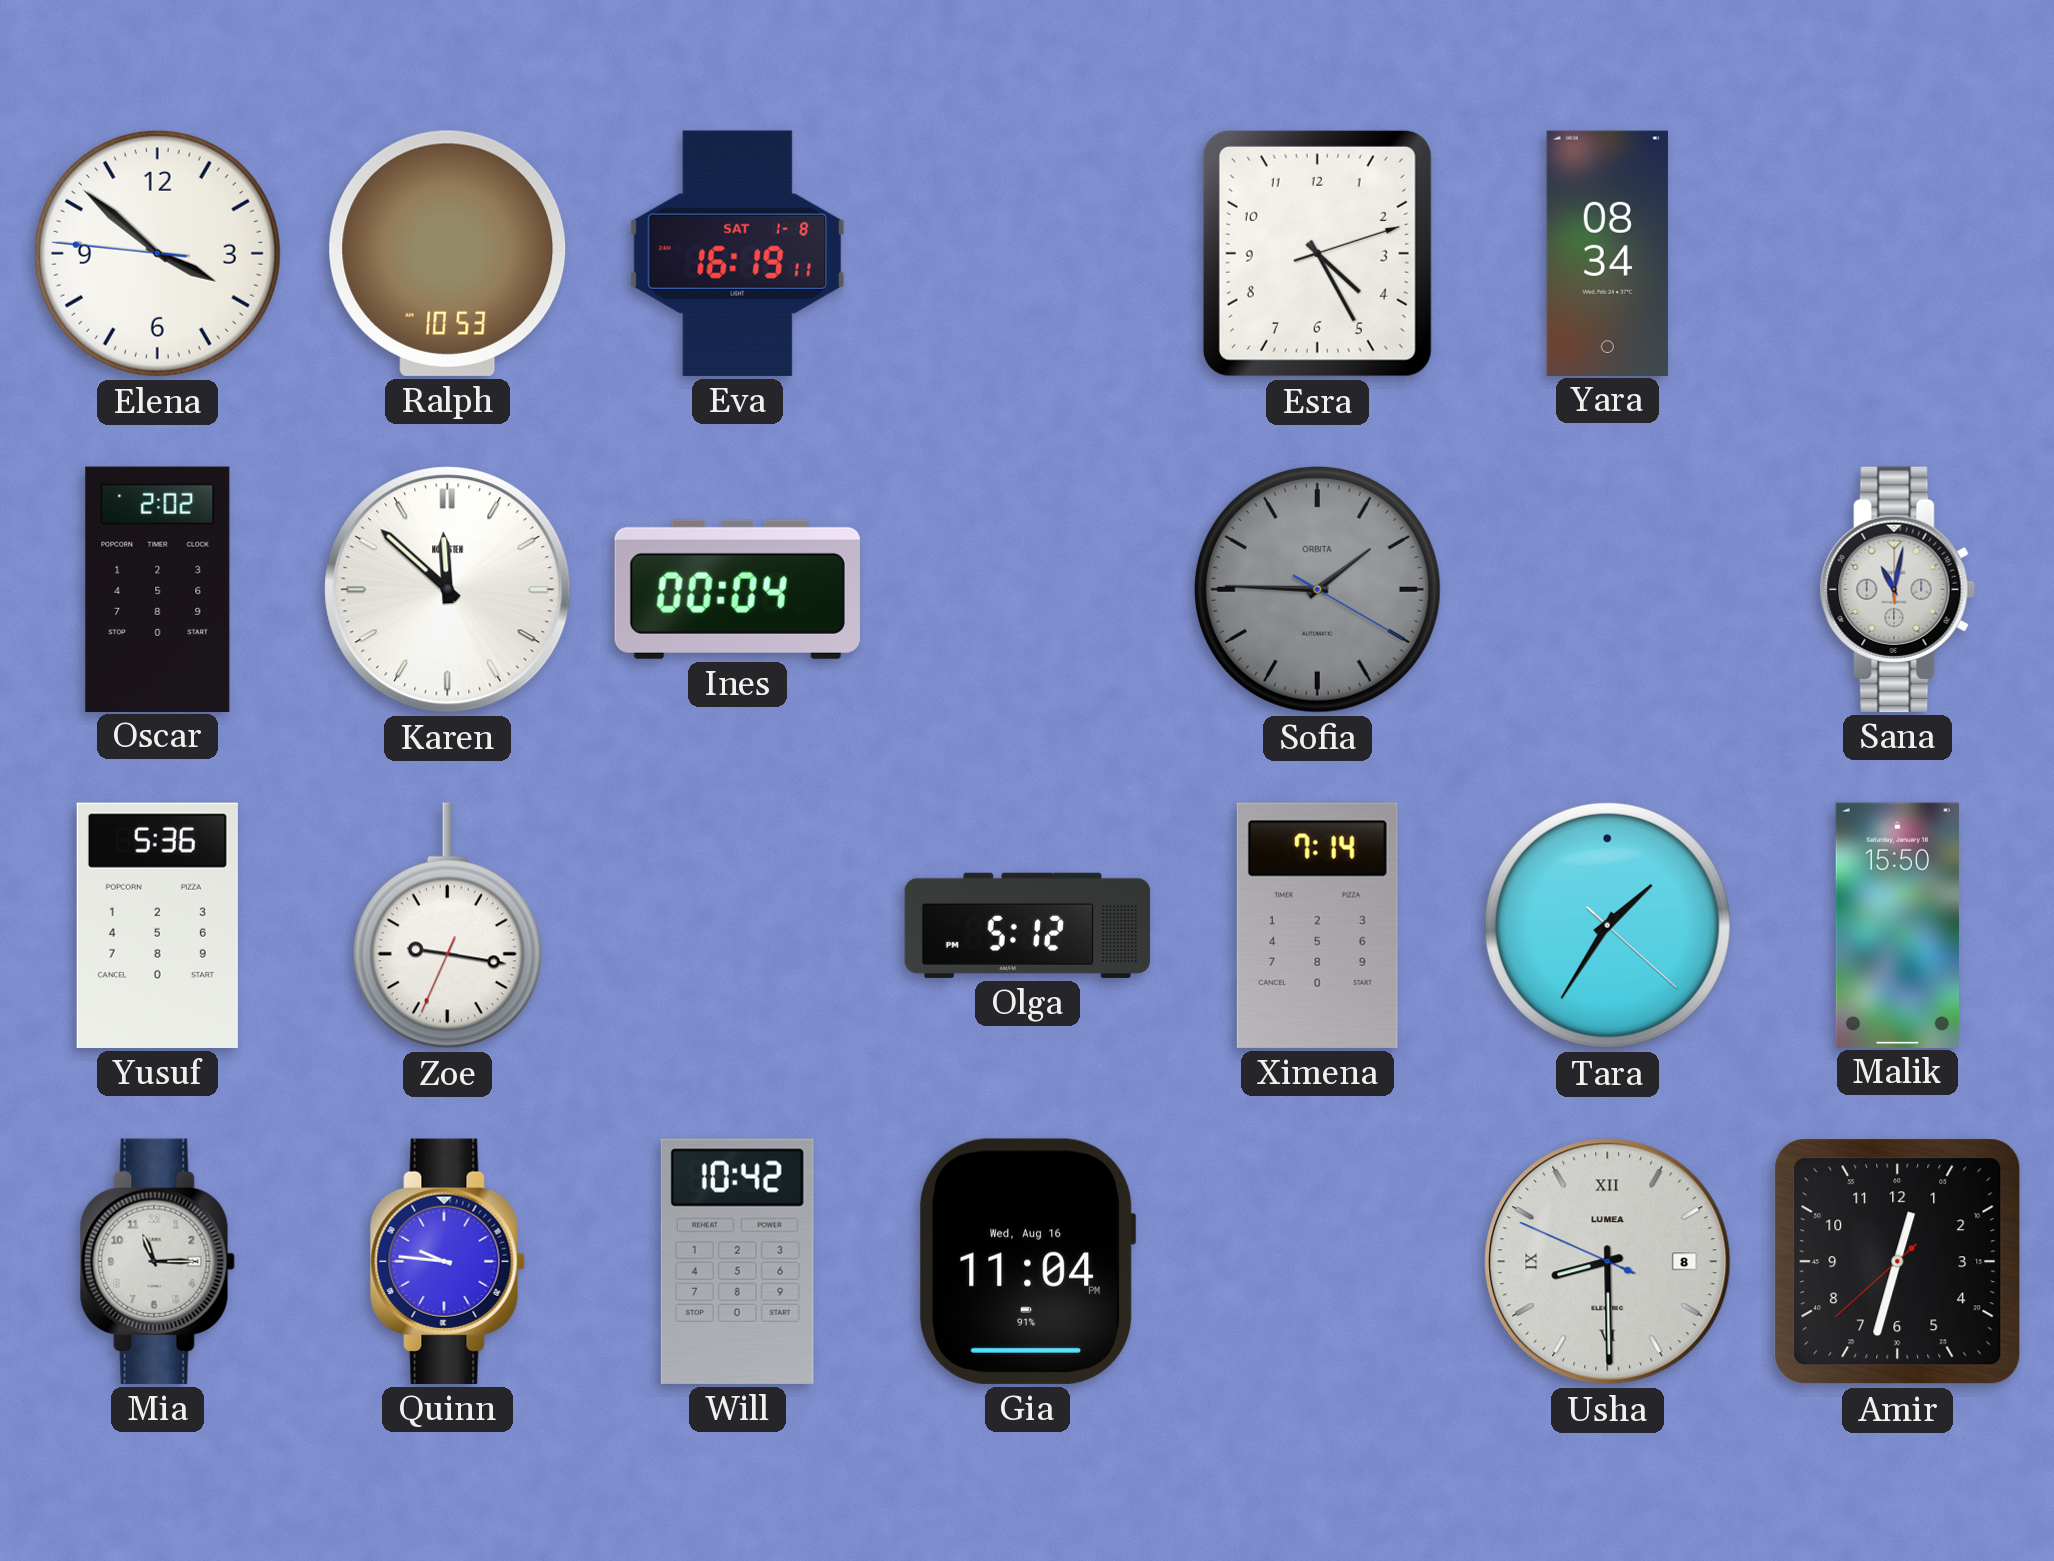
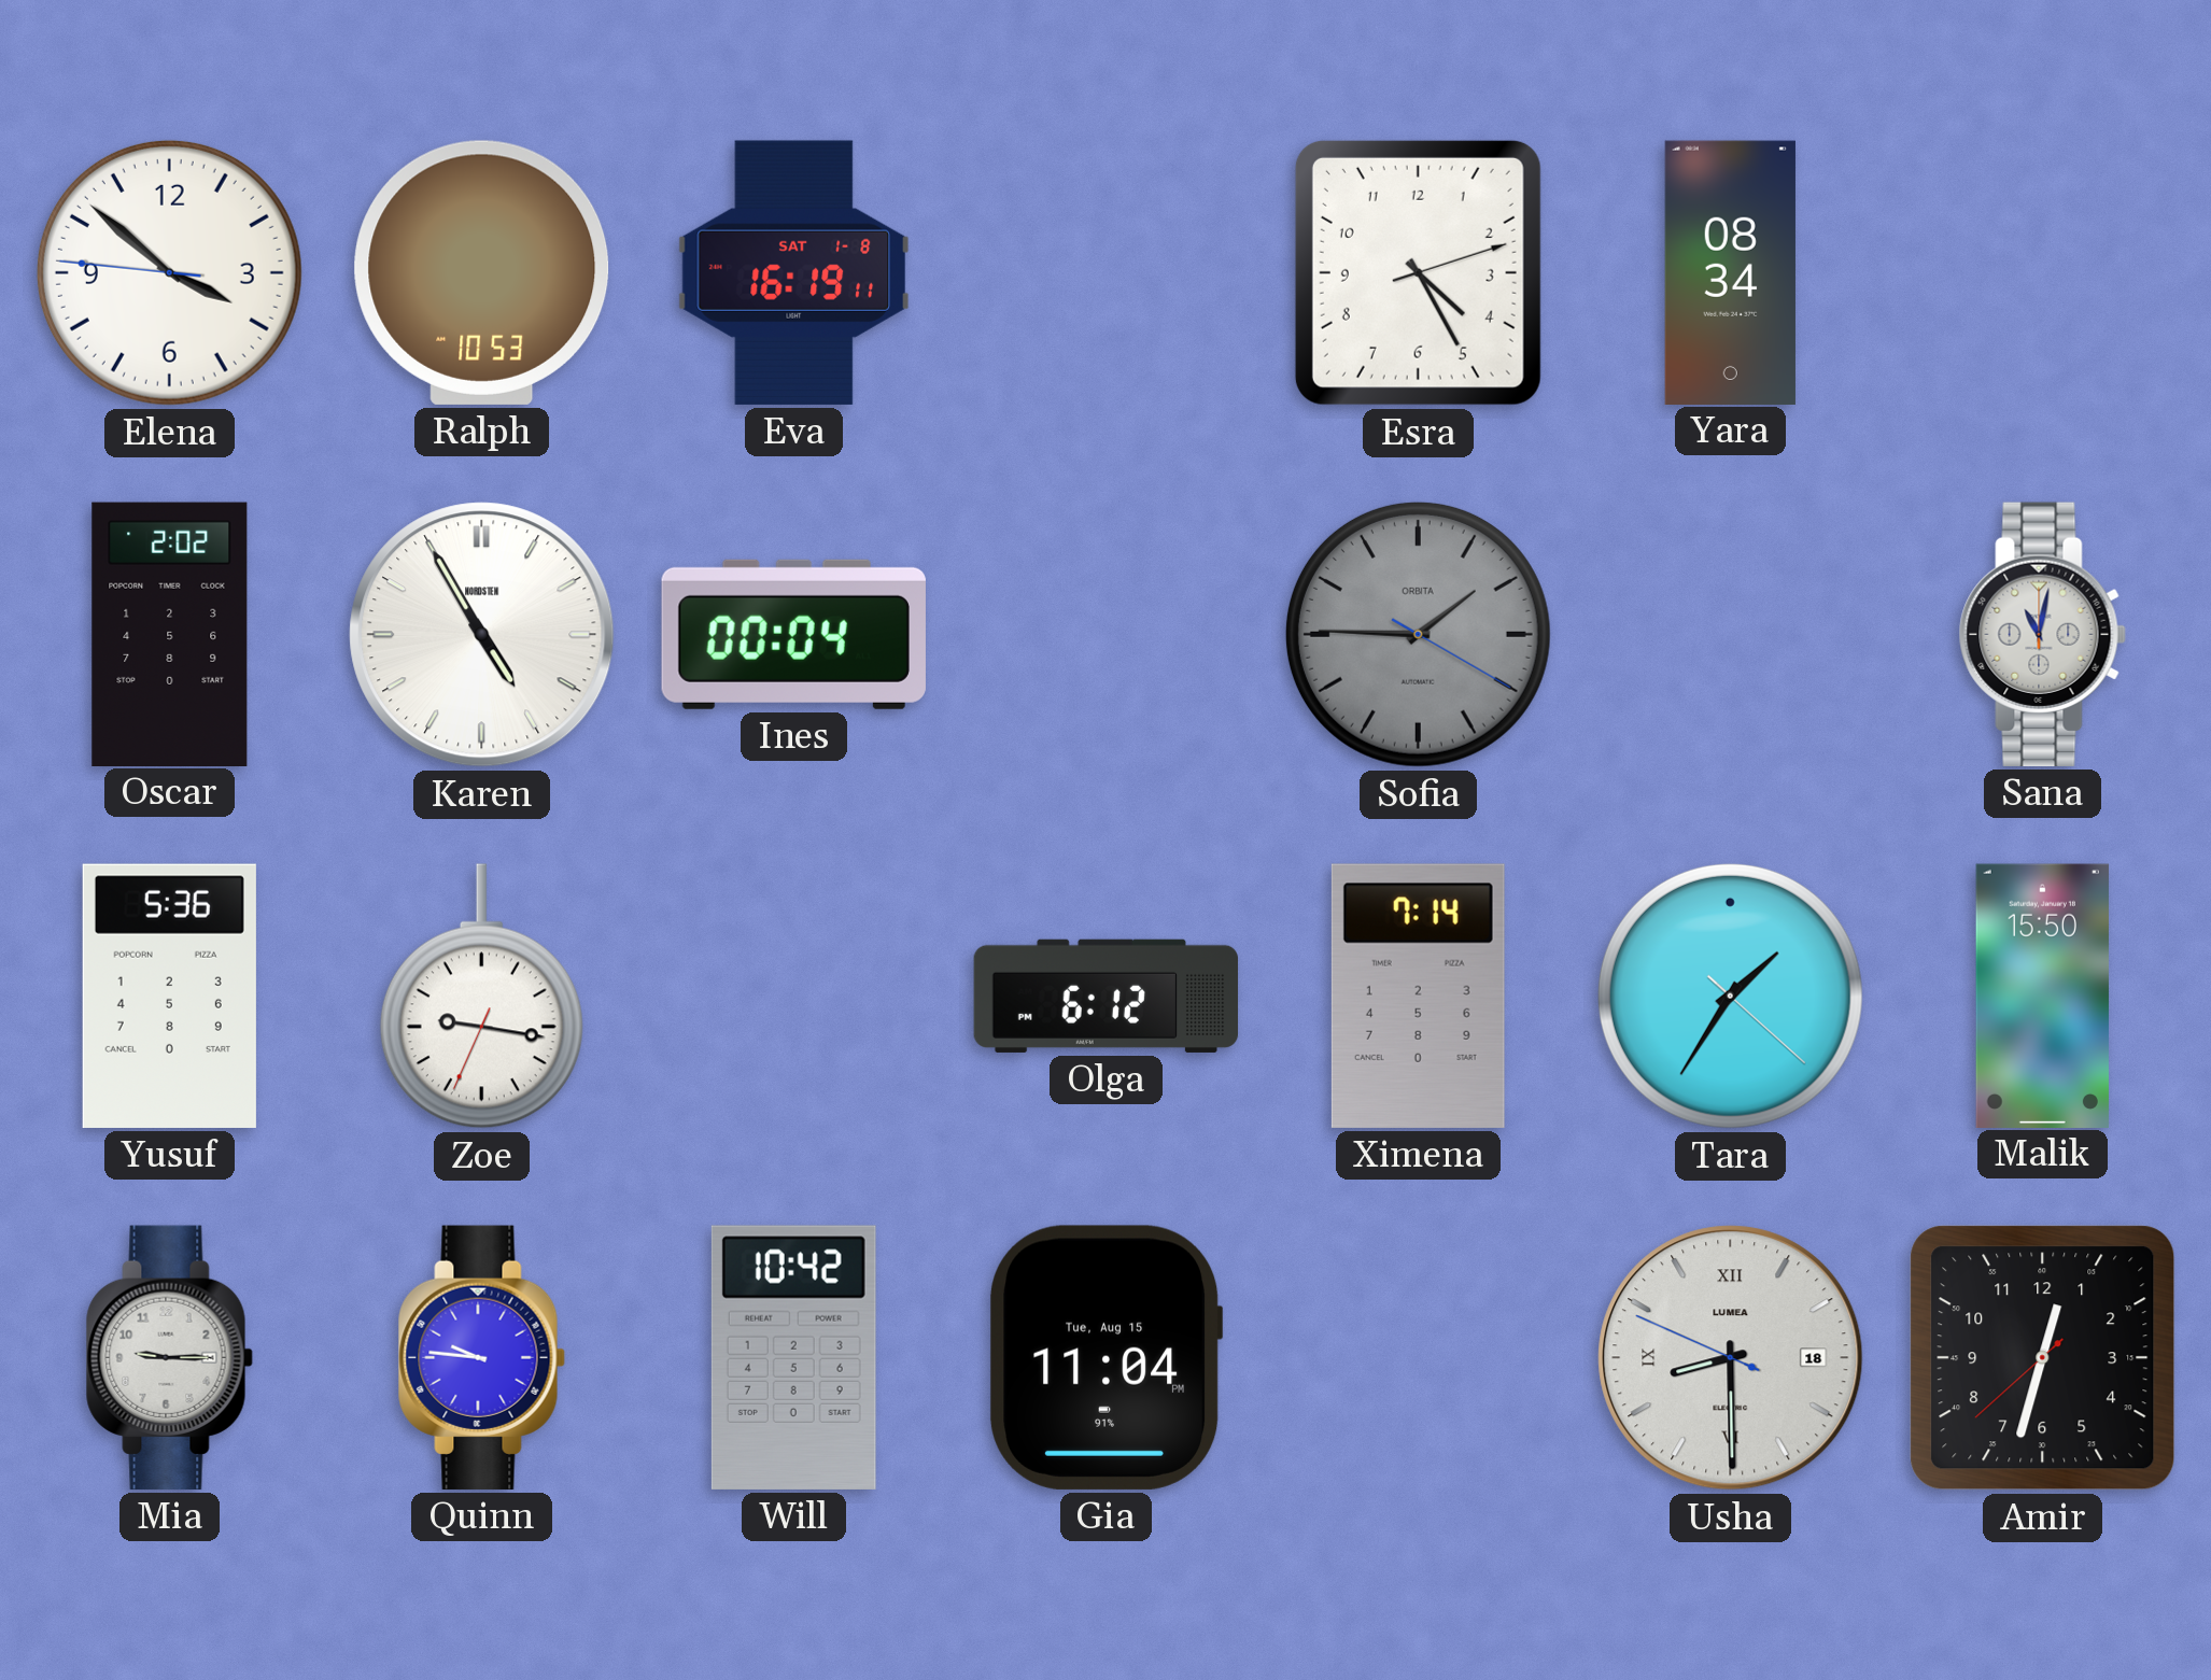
Karen: 11:52 -> 4:55
Olga: 5:12 -> 6:12
Mia: 11:15 -> 9:15
Gia date: Wed, Aug 16 -> Tue, Aug 15
Usha date: 8 -> 18
